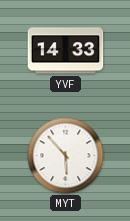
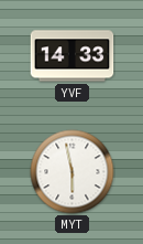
MYT: 5:53 -> 5:58
